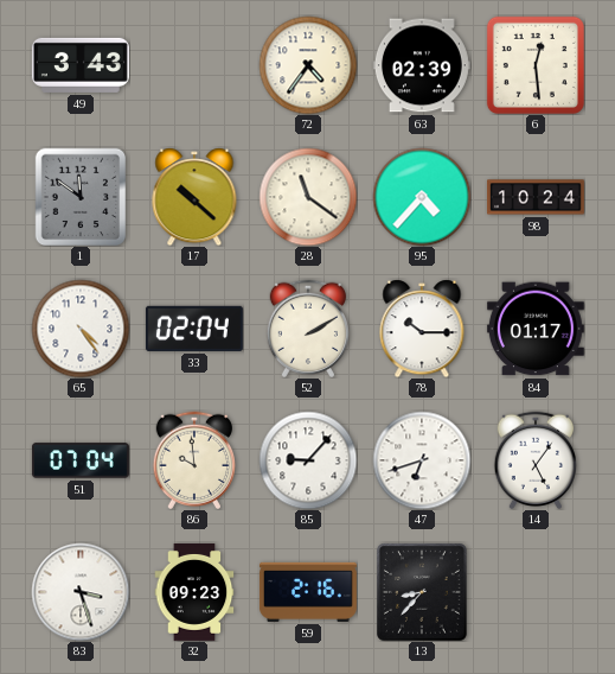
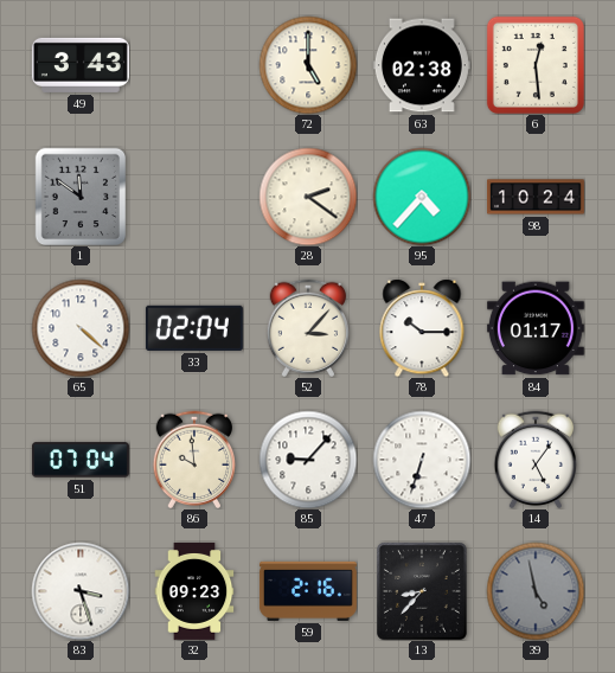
72: 4:36 -> 5:00
63: 02:39 -> 02:38
17: 10:22 -> none
28: 11:21 -> 2:21
65: 4:24 -> 4:22
52: 2:10 -> 3:07
47: 6:42 -> 6:33
39: none -> 4:58
